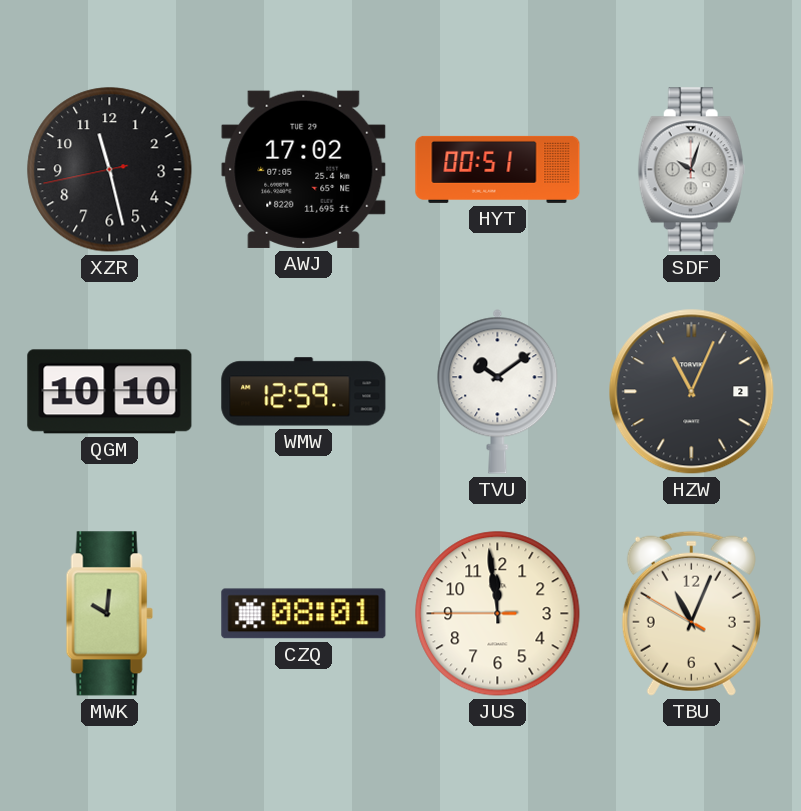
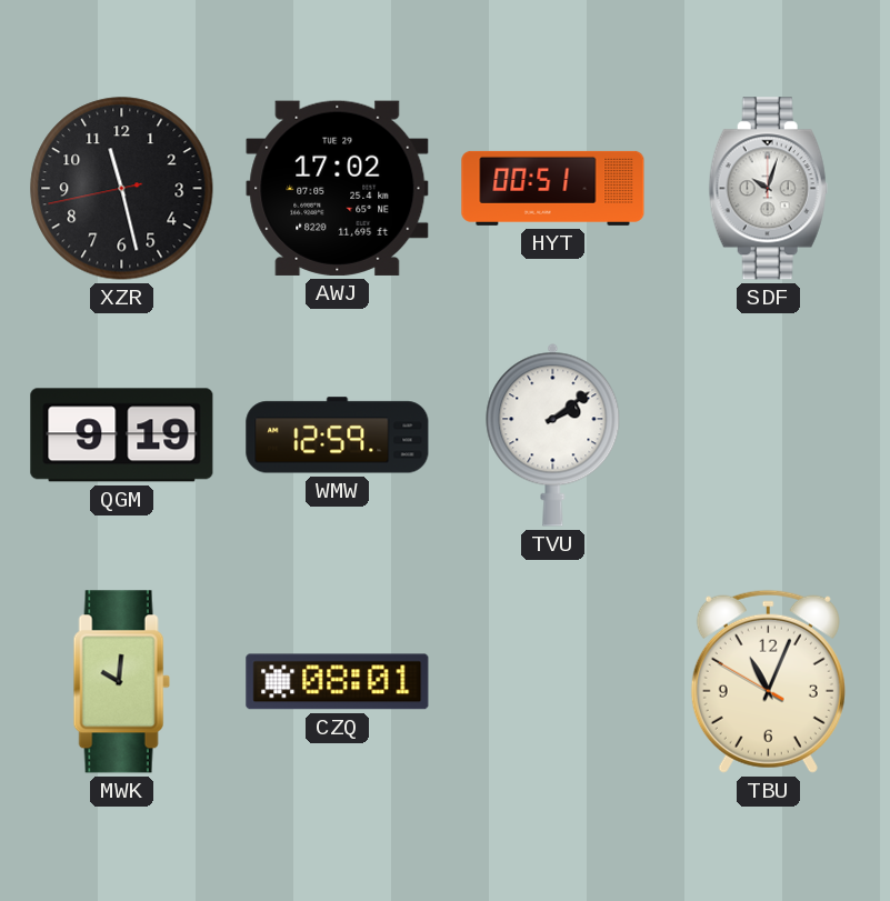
QGM: 10:10 -> 9:19
TVU: 10:09 -> 2:09
HZW: 11:04 -> none
JUS: 11:58 -> none
